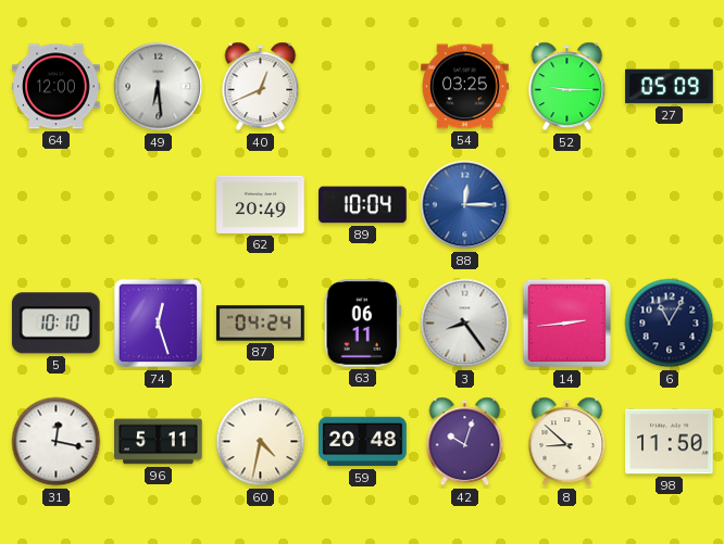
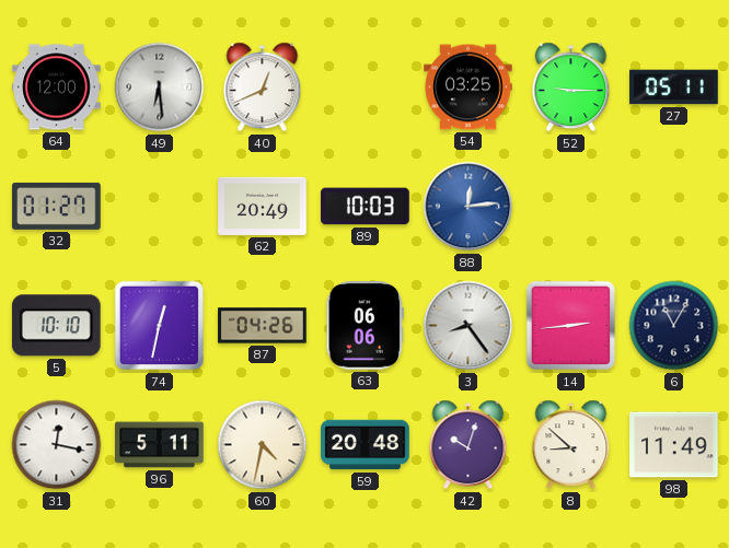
27: 05:09 -> 05:11
32: none -> 01:27
89: 10:04 -> 10:03
88: 12:15 -> 12:14
74: 12:27 -> 12:32
87: 04:24 -> 04:26
63: 06:11 -> 06:06
98: 11:50 -> 11:49
